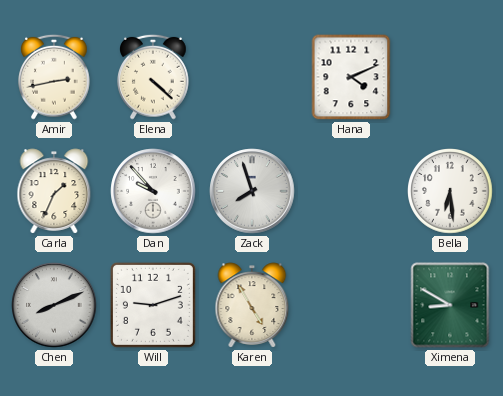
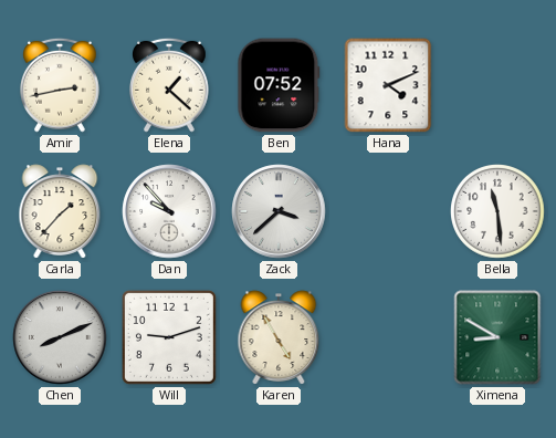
Elena: 4:22 -> 1:22
Ben: none -> 07:52
Carla: 1:34 -> 1:37
Zack: 7:57 -> 3:38
Bella: 6:29 -> 11:29
